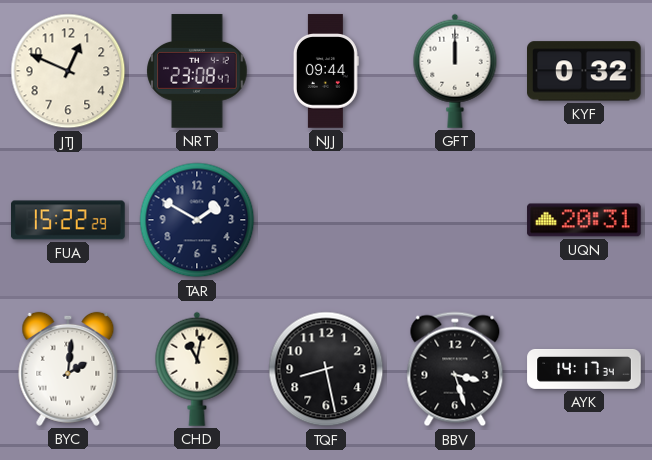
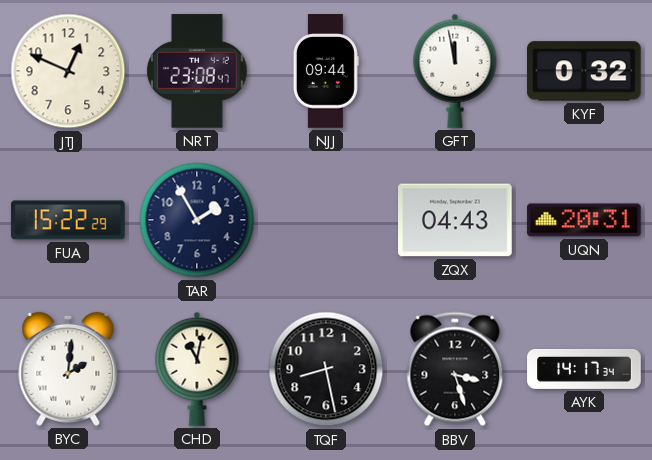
GFT: 12:00 -> 11:58
TAR: 1:50 -> 1:55
ZQX: none -> 04:43
